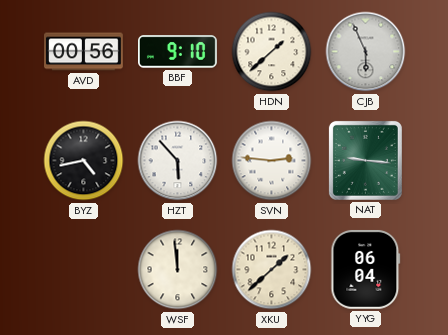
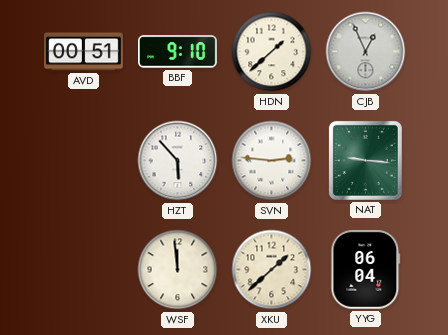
AVD: 00:56 -> 00:51
CJB: 5:56 -> 12:56
BYZ: 4:43 -> none
